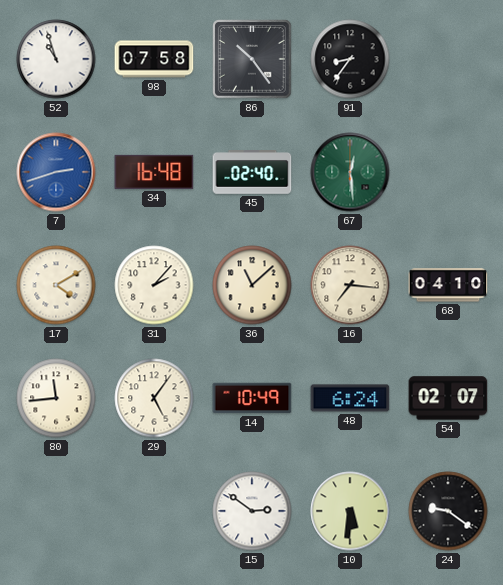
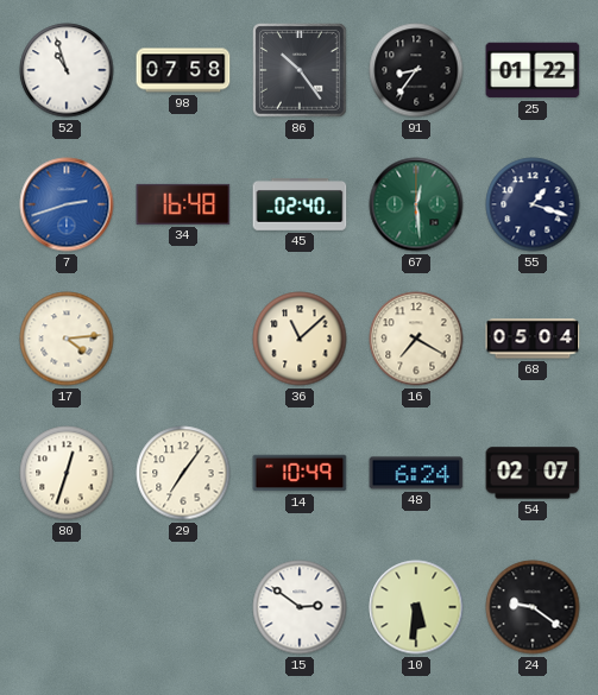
25: none -> 01:22
55: none -> 1:18
17: 4:10 -> 4:14
31: 2:07 -> none
16: 7:16 -> 7:20
68: 04:10 -> 05:04
80: 11:44 -> 12:33
29: 5:06 -> 7:06
